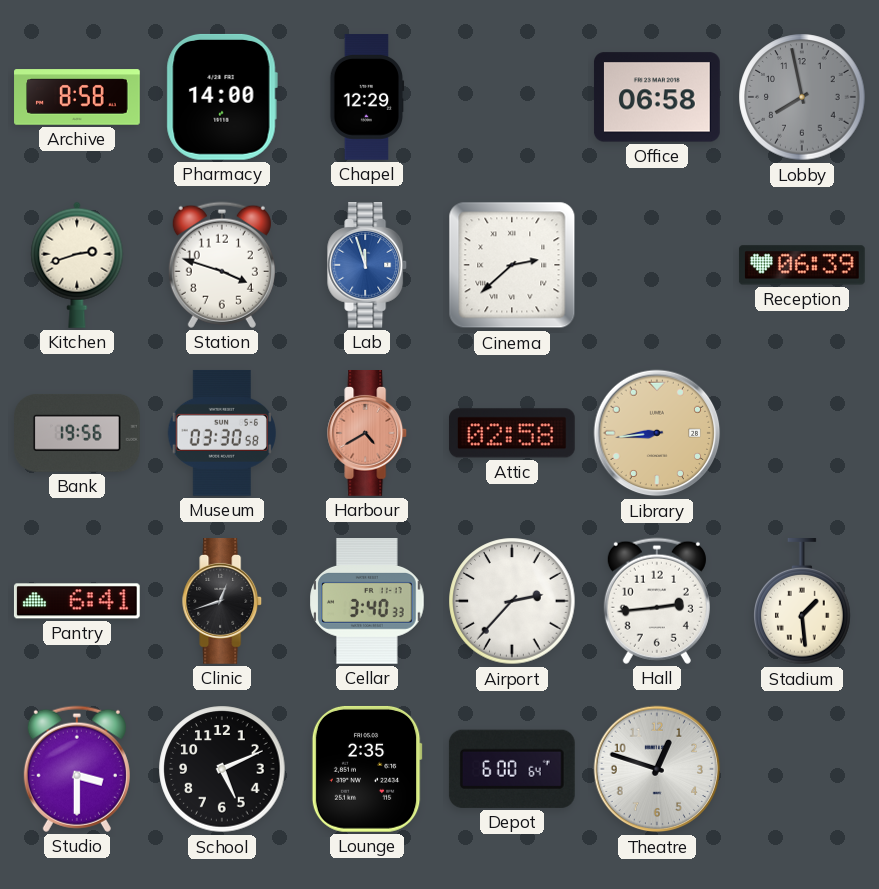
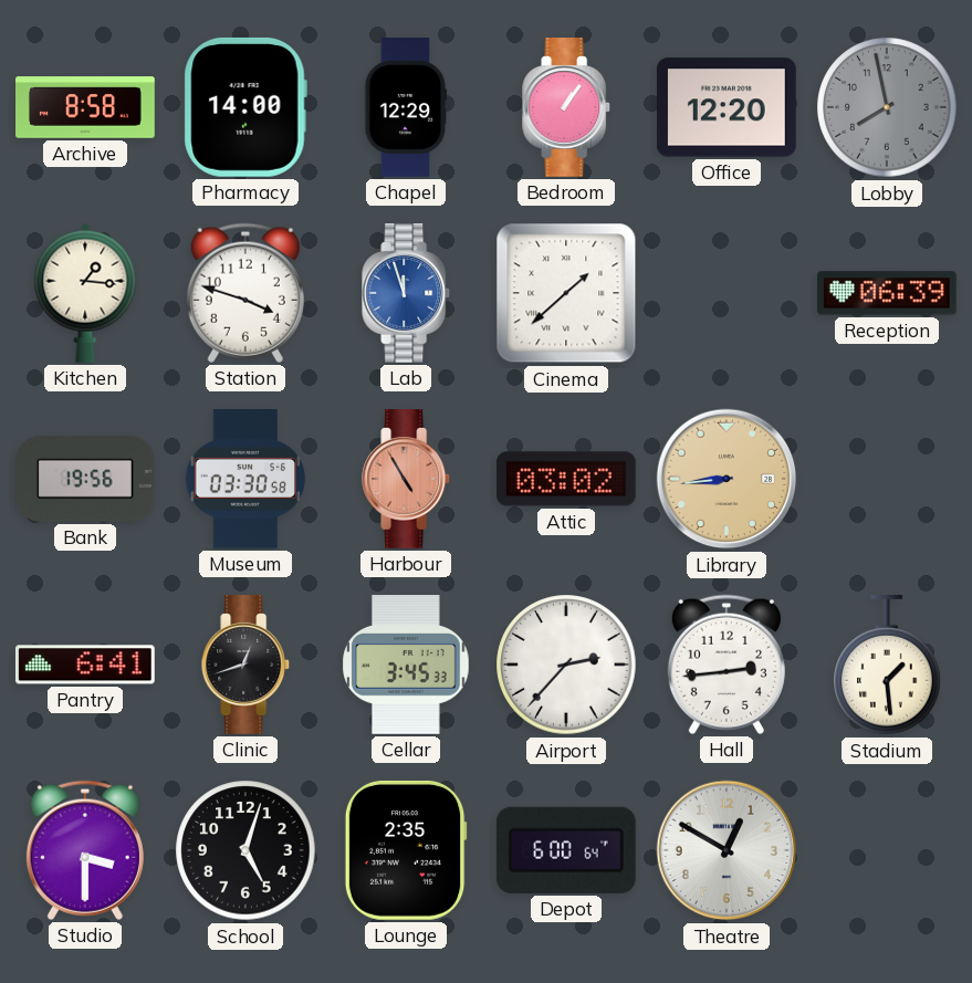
Bedroom: none -> 1:06
Office: 06:58 -> 12:20
Kitchen: 2:42 -> 1:16
Cinema: 2:38 -> 1:38
Harbour: 4:40 -> 4:55
Attic: 02:58 -> 03:02
Cellar: 3:40 -> 3:45
School: 5:11 -> 5:03
Theatre: 12:48 -> 12:50
